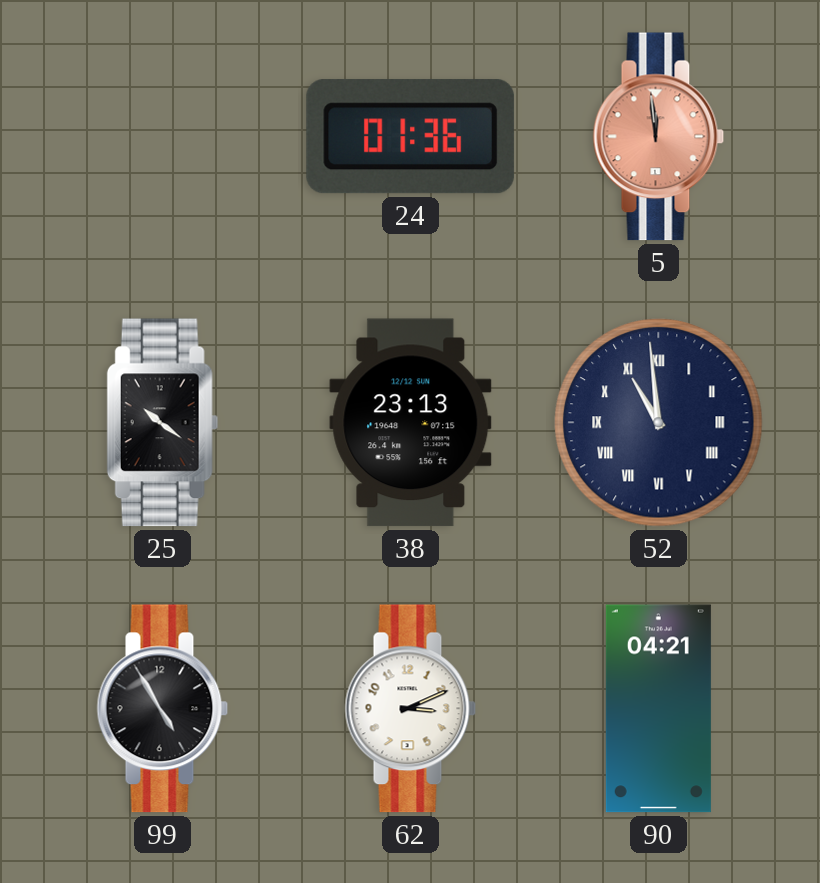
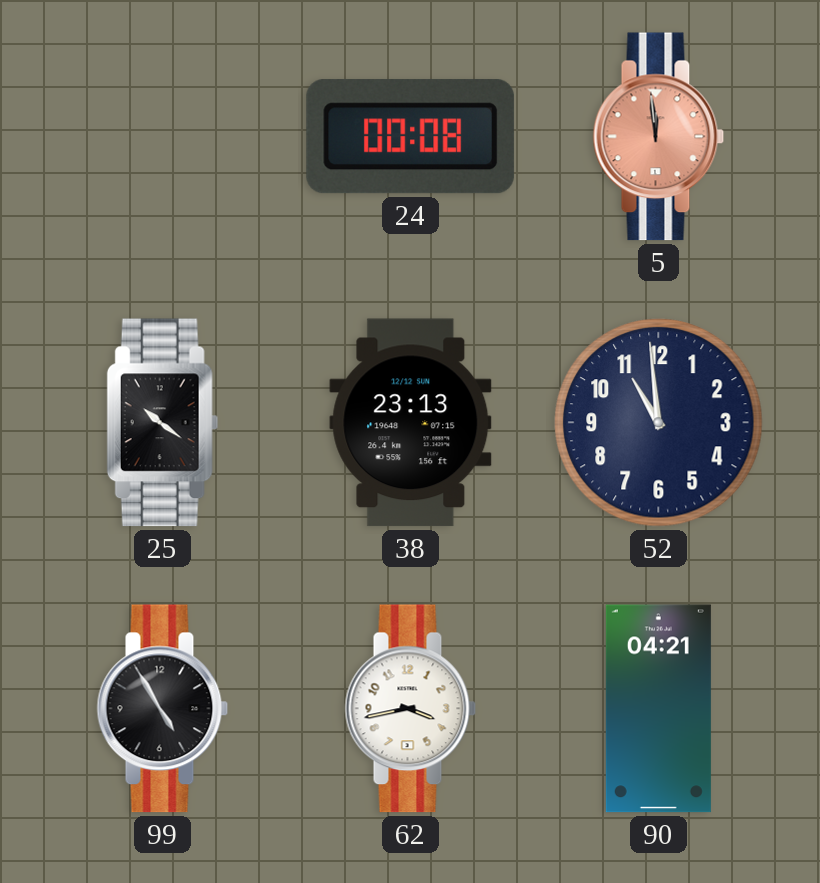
24: 01:36 -> 00:08
52 numerals: Roman -> Arabic
62: 3:11 -> 3:43
